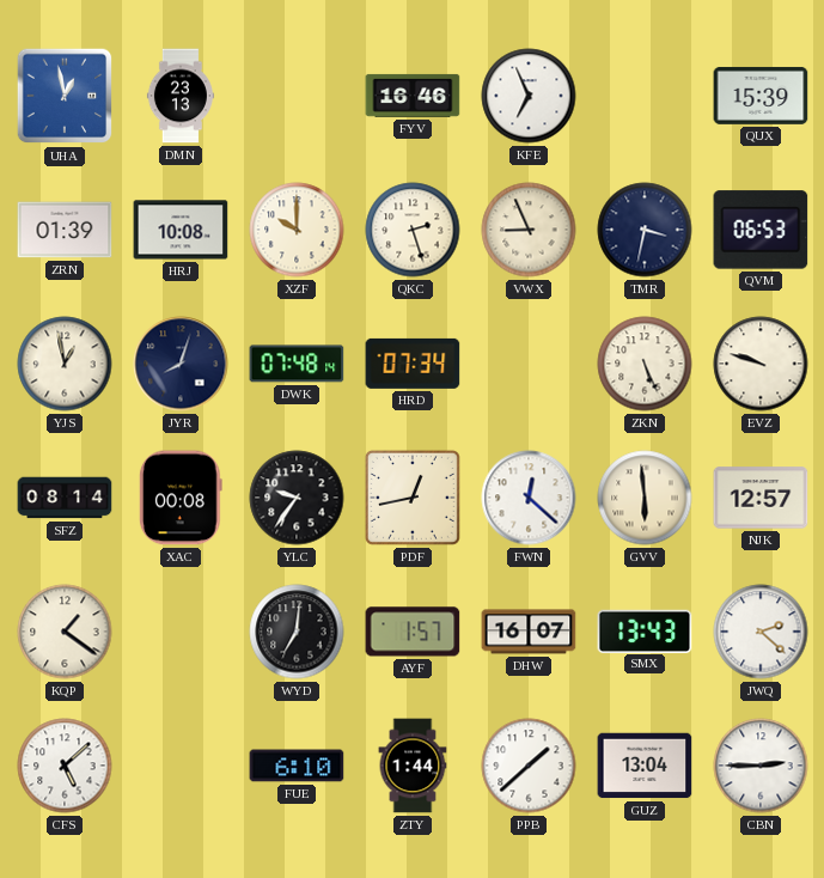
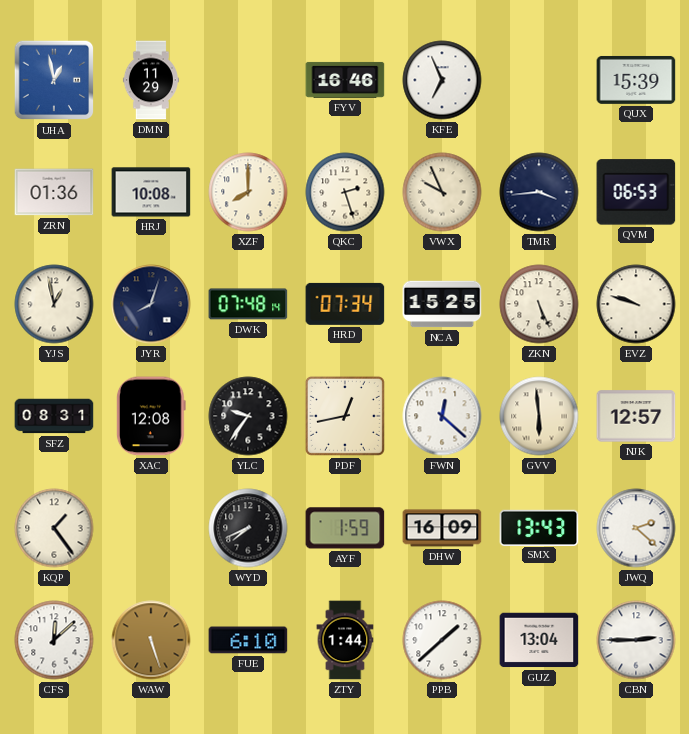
DMN: 23:13 -> 11:29
ZRN: 01:39 -> 01:36
XZF: 10:00 -> 8:00
VWX: 8:56 -> 9:56
TMR: 3:32 -> 3:44
NCA: none -> 15:25
SFZ: 08:14 -> 08:31
XAC: 00:08 -> 12:08
KQP: 1:21 -> 1:24
WYD: 7:01 -> 7:41
AYF: 1:57 -> 1:59
DHW: 16:07 -> 16:09
CFS: 5:08 -> 12:08
WAW: none -> 5:27
